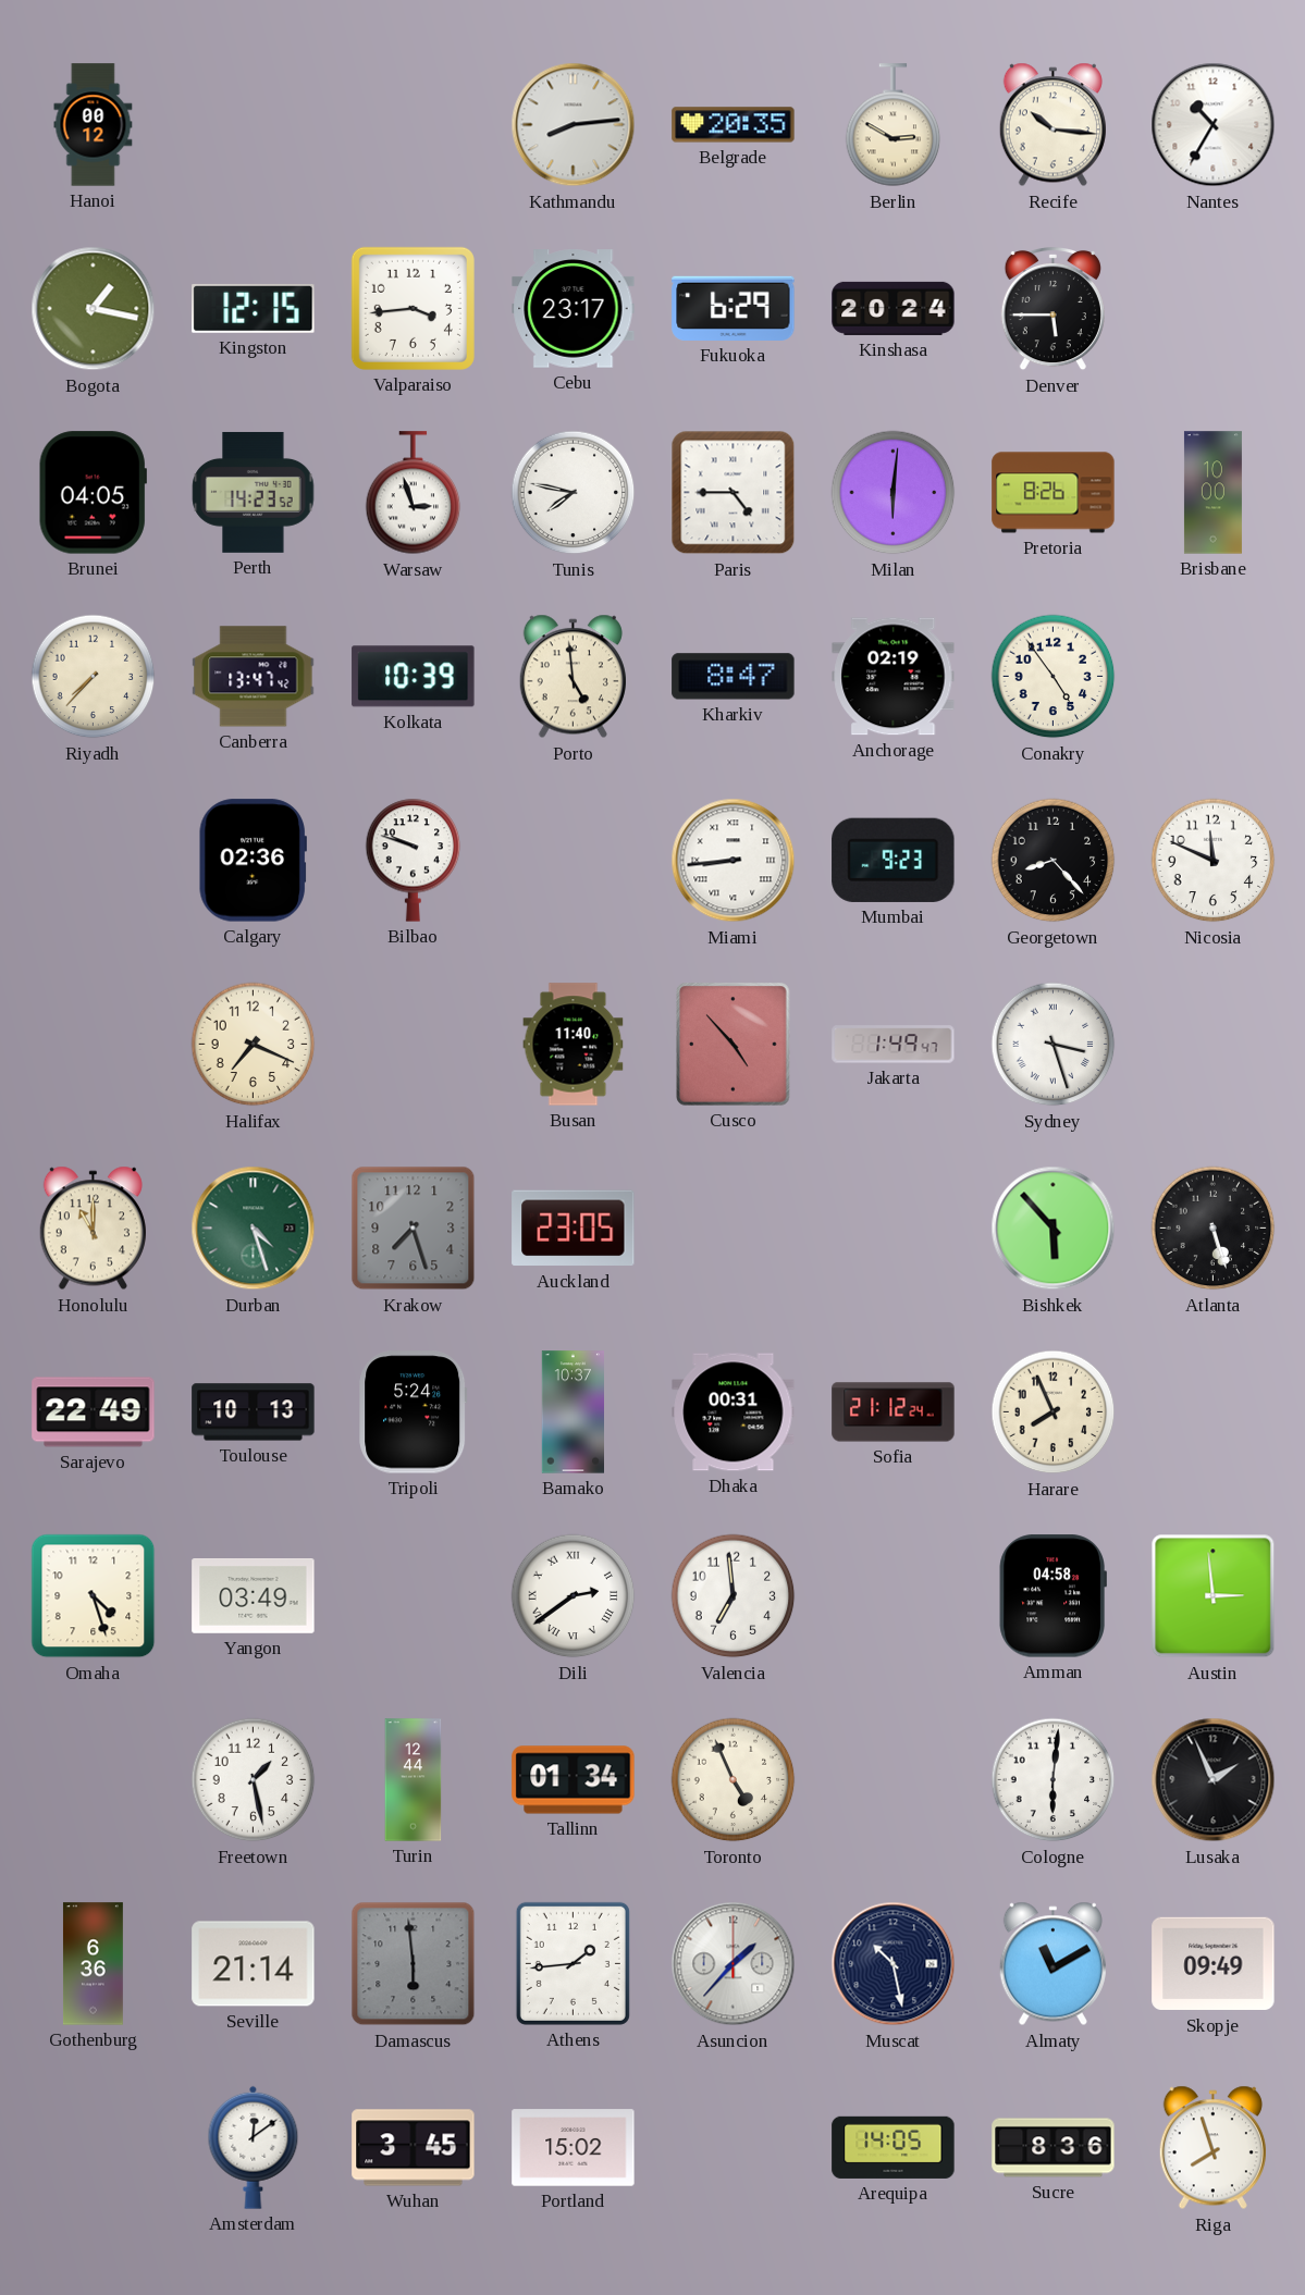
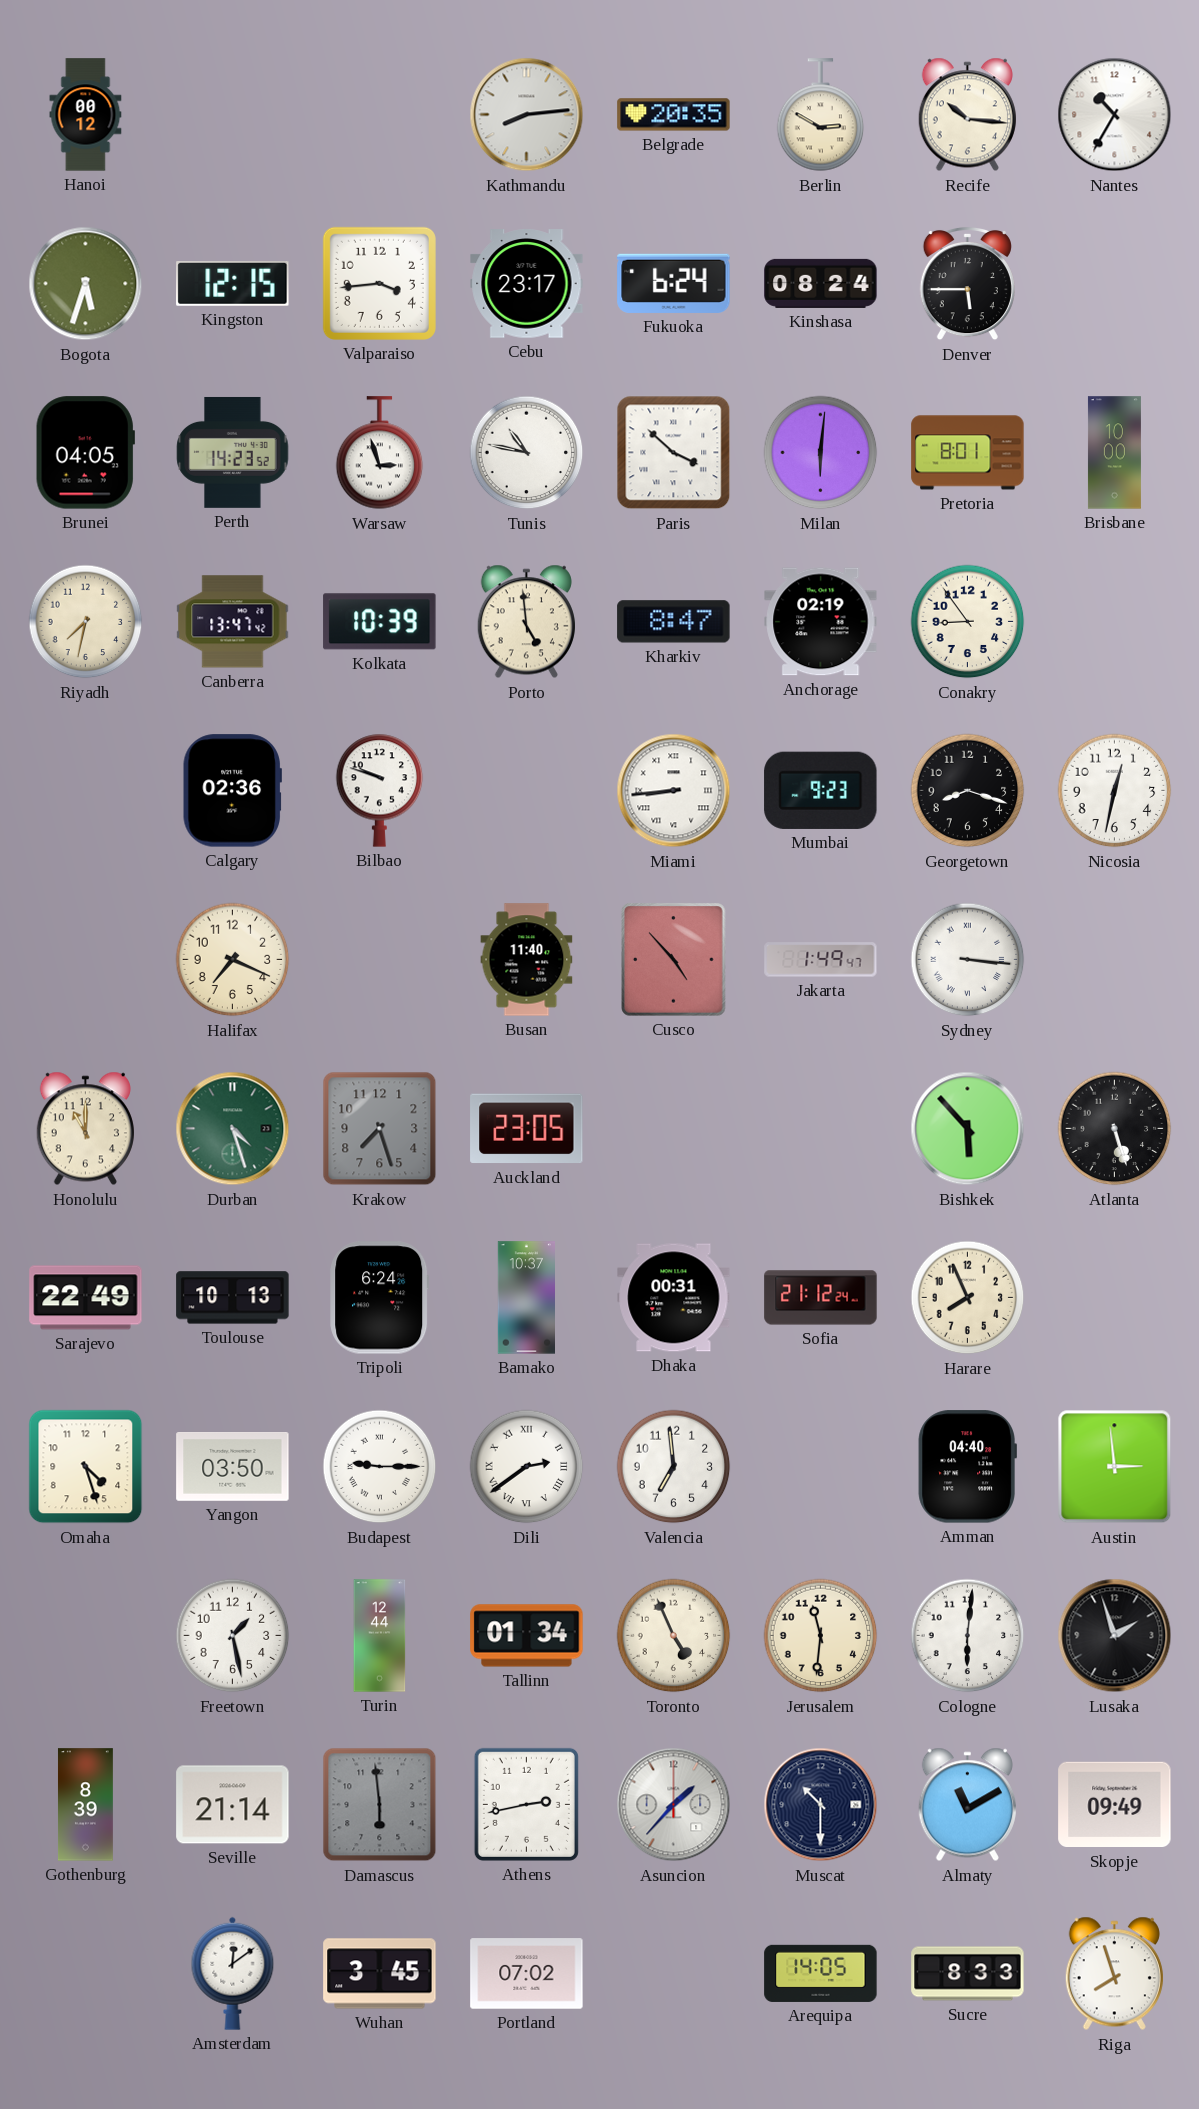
Bogota: 1:17 -> 5:33
Fukuoka: 6:29 -> 6:24
Kinshasa: 20:24 -> 08:24
Tunis: 7:47 -> 10:47
Paris: 4:45 -> 3:52
Pretoria: 8:26 -> 8:01
Riyadh: 7:37 -> 7:32
Conakry: 4:54 -> 8:54
Georgetown: 8:23 -> 8:18
Nicosia: 11:49 -> 12:32
Sydney: 3:27 -> 3:16
Tripoli: 5:24 -> 6:24
Yangon: 03:49 -> 03:50
Budapest: none -> 9:15
Amman: 04:58 -> 04:40
Jerusalem: none -> 11:31
Lusaka: 1:56 -> 1:57
Gothenburg: 6:36 -> 8:39
Athens: 1:44 -> 2:43
Muscat: 10:28 -> 10:30
Portland: 15:02 -> 07:02
Sucre: 8:36 -> 8:33
